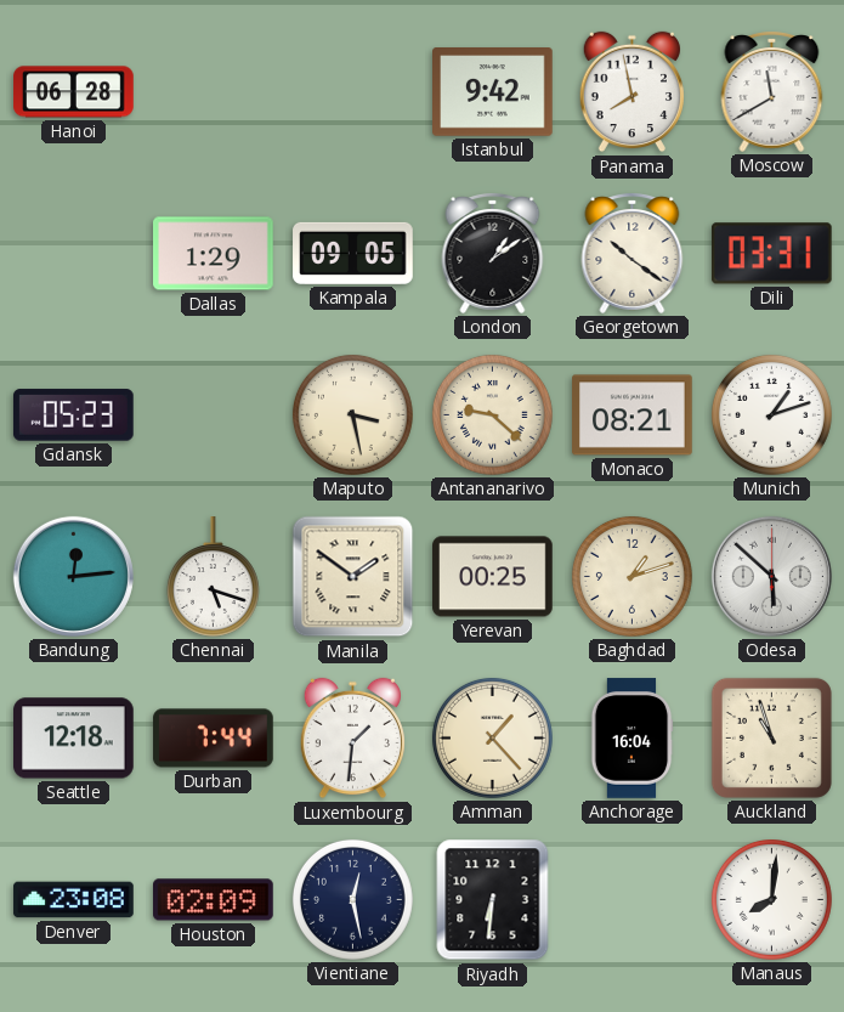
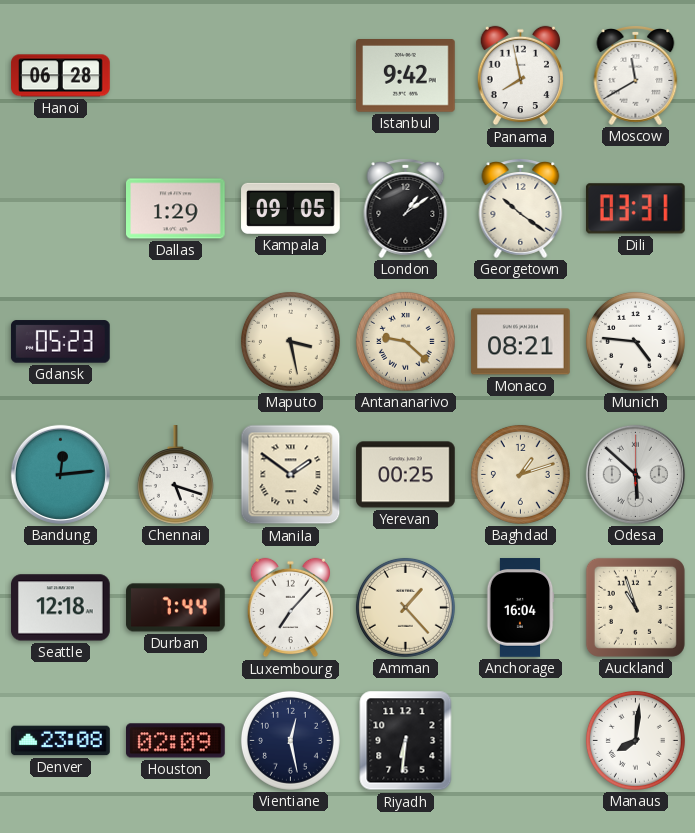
Munich: 1:12 -> 4:46
Luxembourg: 1:31 -> 7:07
